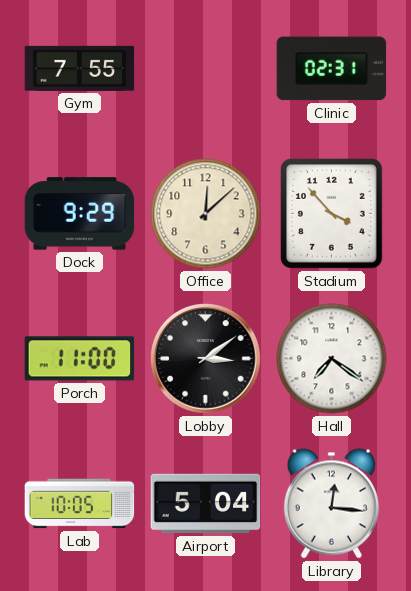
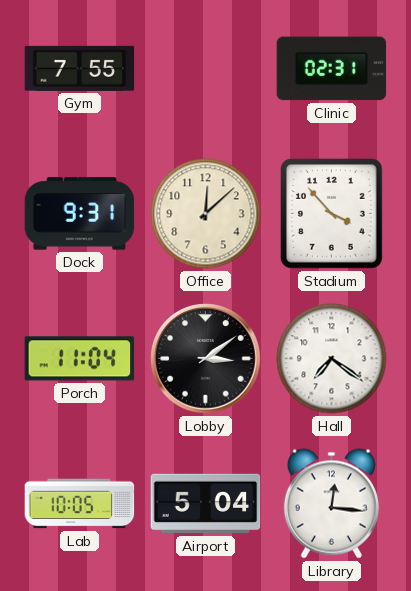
Dock: 9:29 -> 9:31
Porch: 11:00 -> 11:04
